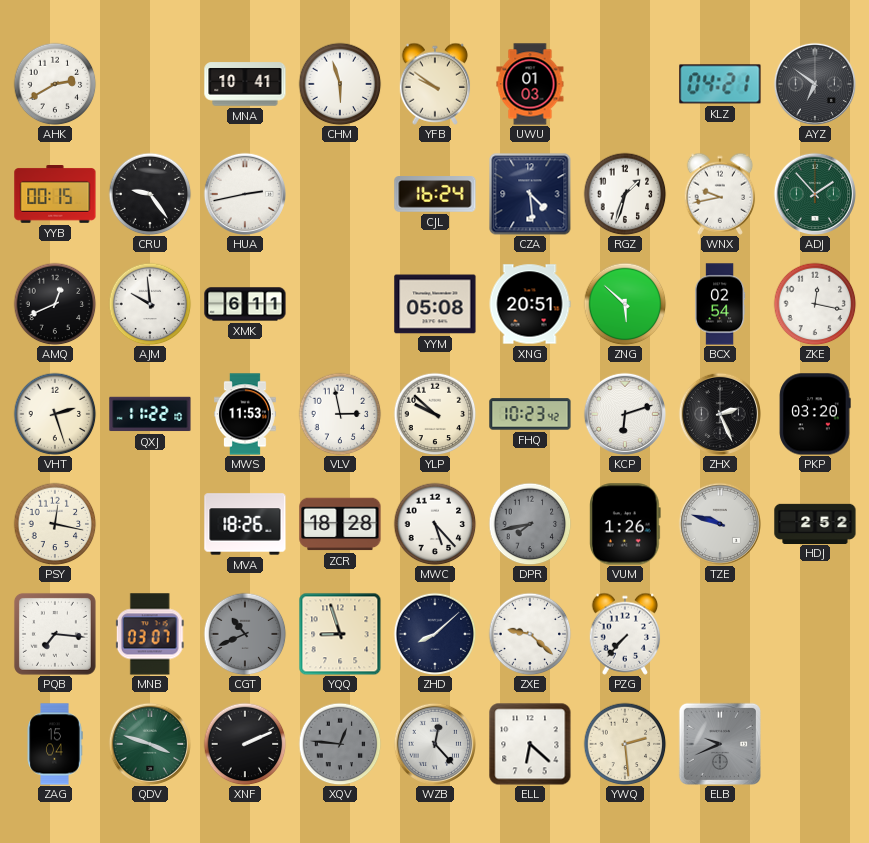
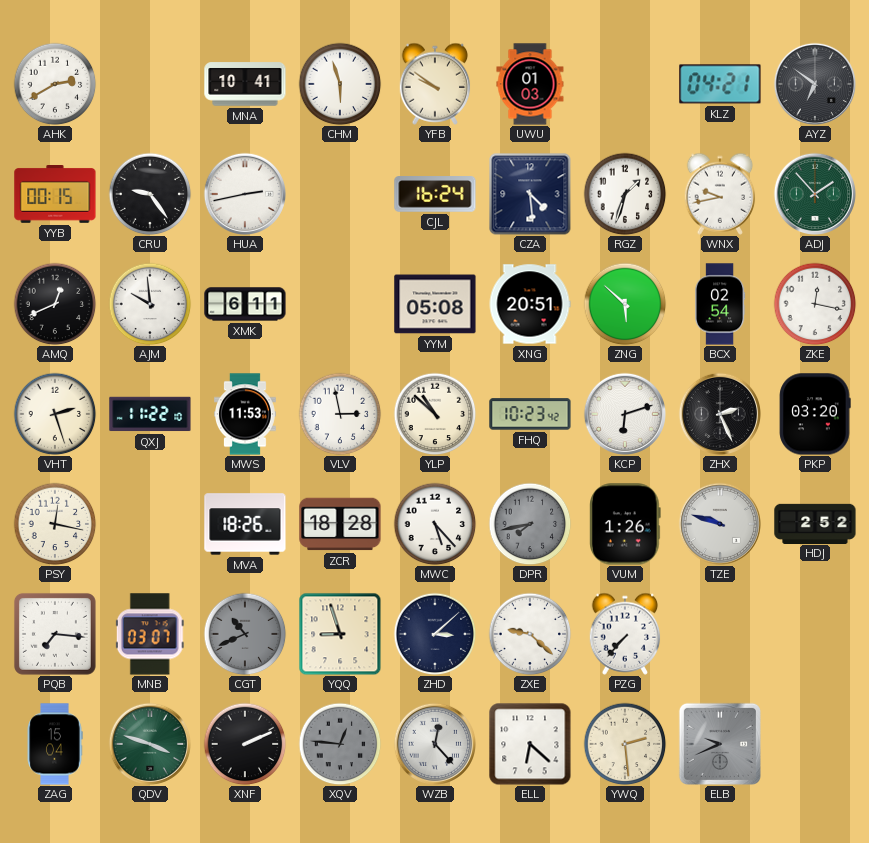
YLP: 9:52 -> 10:52
ZHD: 8:08 -> 3:08
